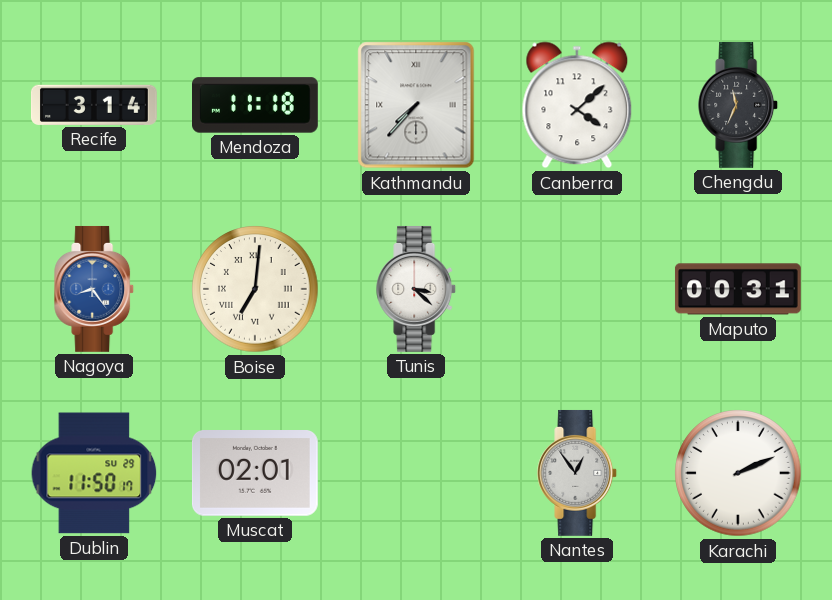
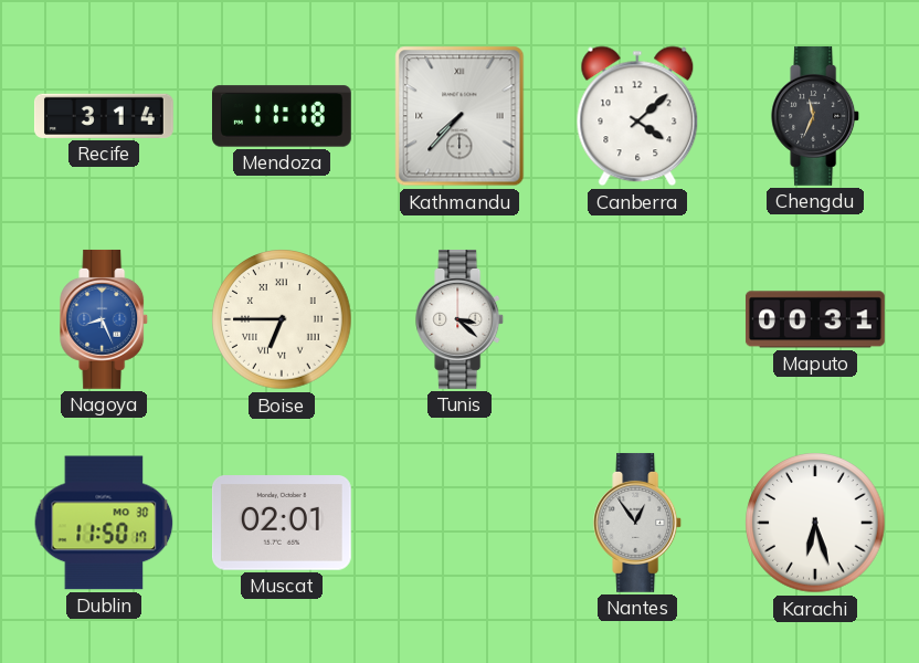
Nagoya: 8:24 -> 8:26
Boise: 7:01 -> 6:45
Dublin date: SU 29 -> MO 30
Karachi: 2:11 -> 6:27
